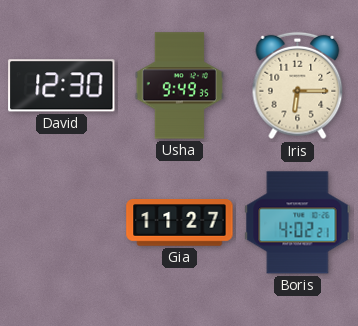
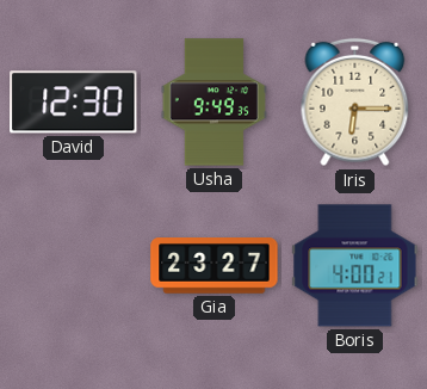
Gia: 11:27 -> 23:27
Boris: 4:02 -> 4:00
